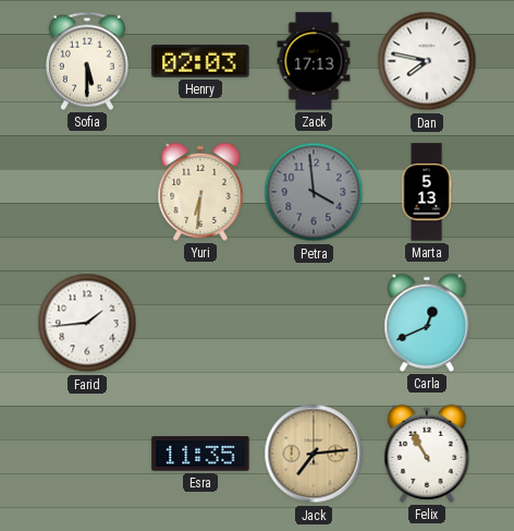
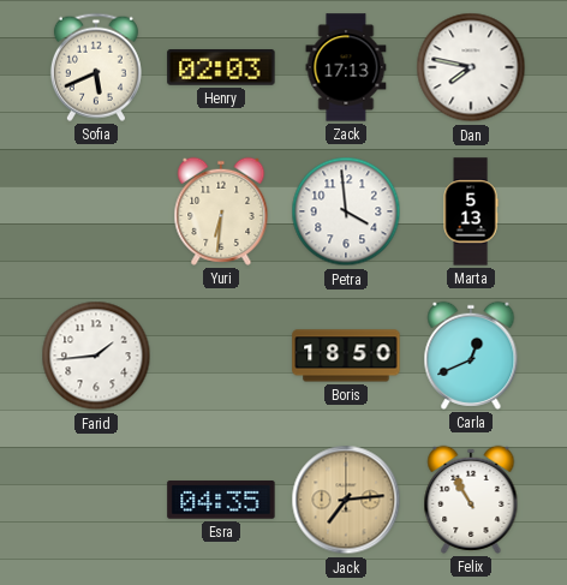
Sofia: 5:30 -> 5:41
Petra dial: grey -> white
Boris: none -> 18:50
Esra: 11:35 -> 04:35
